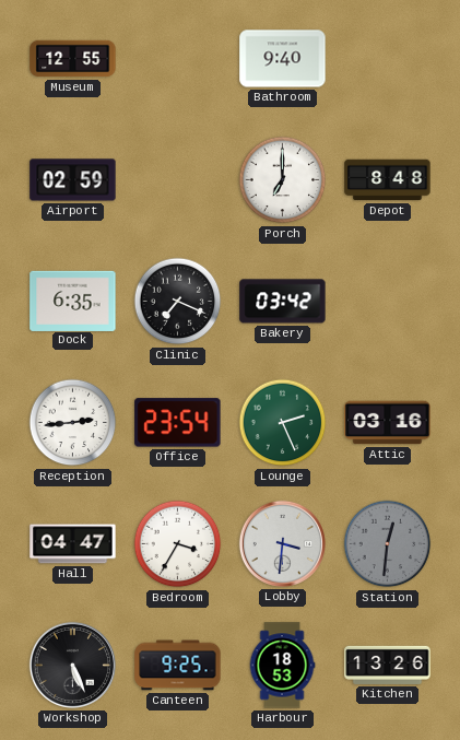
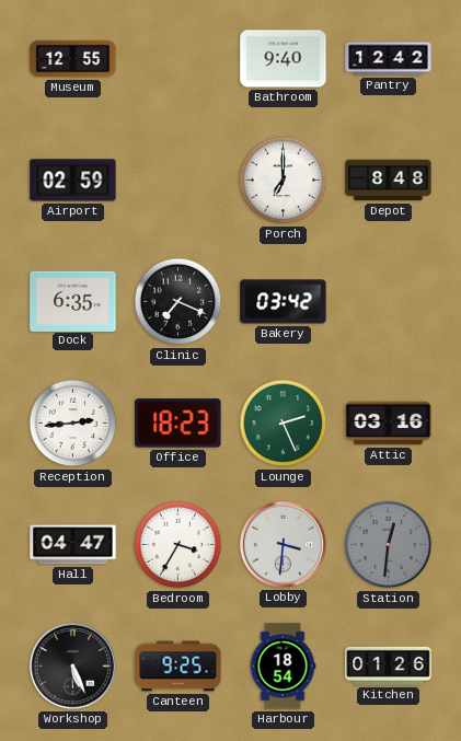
Pantry: none -> 12:42
Office: 23:54 -> 18:23
Harbour: 18:53 -> 18:54
Kitchen: 13:26 -> 01:26
